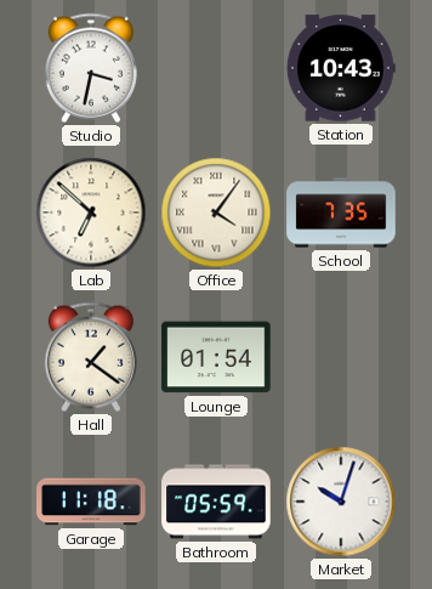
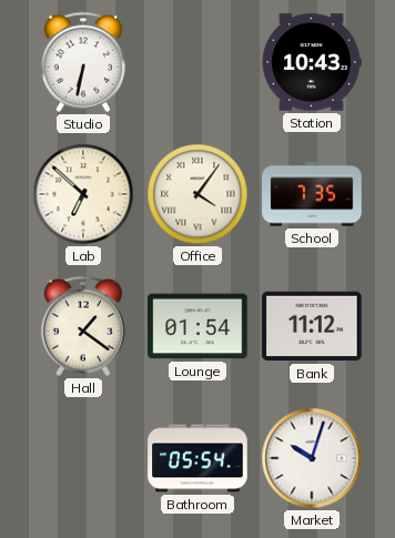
Studio: 3:32 -> 6:32
Bank: none -> 11:12
Garage: 11:18 -> none
Bathroom: 05:59 -> 05:54
